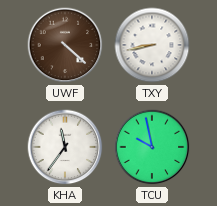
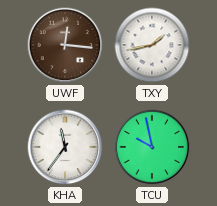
UWF: 4:22 -> 12:16
TXY: 8:43 -> 1:43
